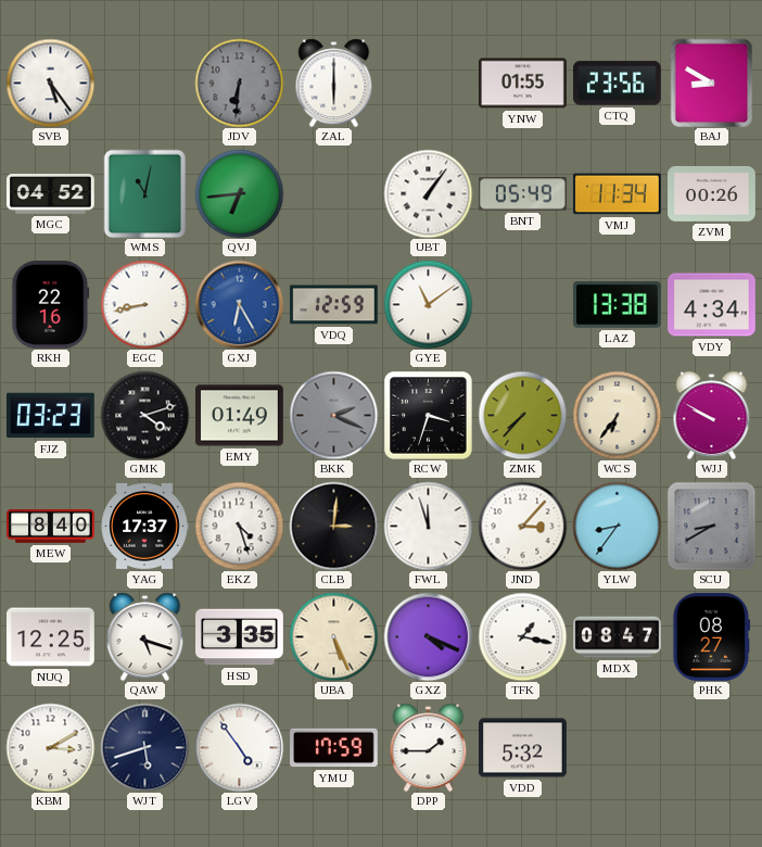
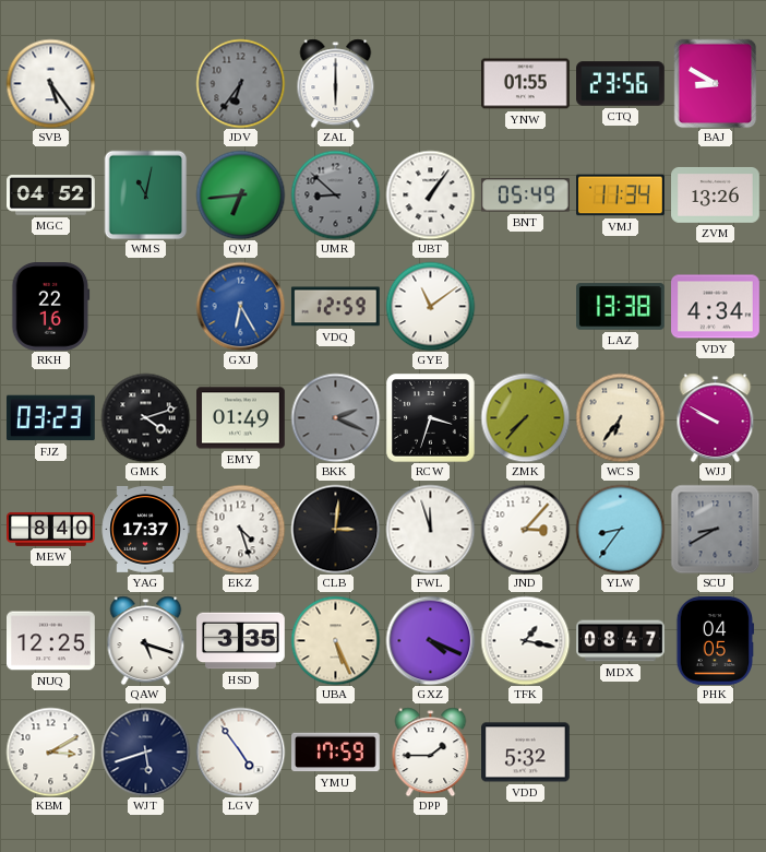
JDV: 6:31 -> 6:36
UMR: none -> 8:52
ZVM: 00:26 -> 13:26
EGC: 8:43 -> none
PHK: 08:27 -> 04:05
